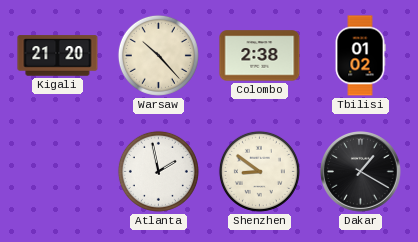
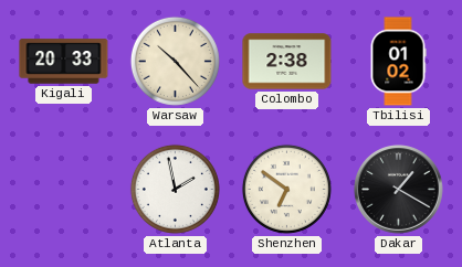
Kigali: 21:20 -> 20:33
Shenzhen: 8:51 -> 6:51
